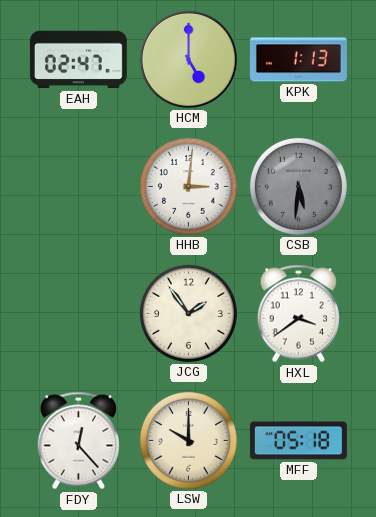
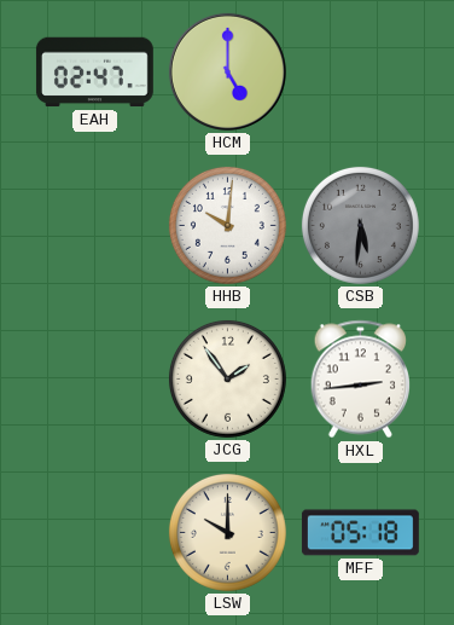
KPK: 1:13 -> none
HHB: 3:01 -> 10:01
HXL: 3:39 -> 2:44
FDY: 12:23 -> none
